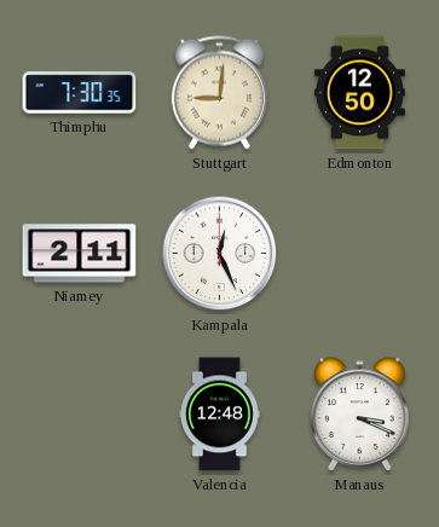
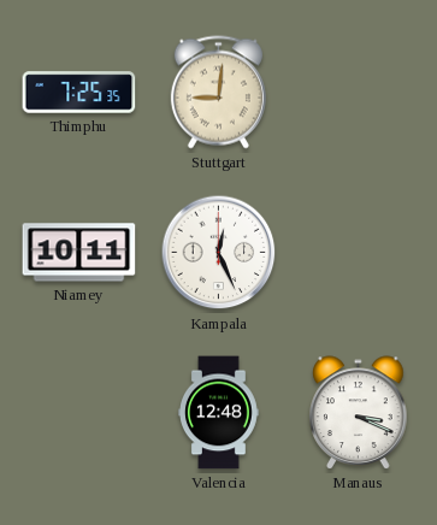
Thimphu: 7:30 -> 7:25
Edmonton: 12:50 -> none
Niamey: 2:11 -> 10:11
